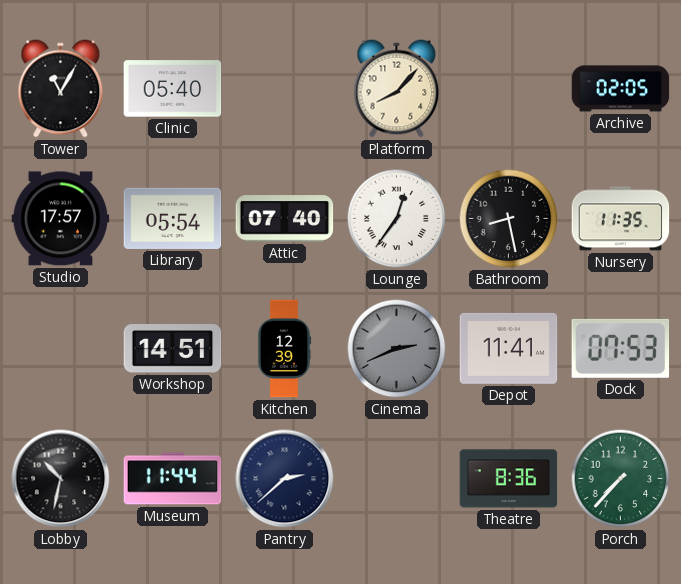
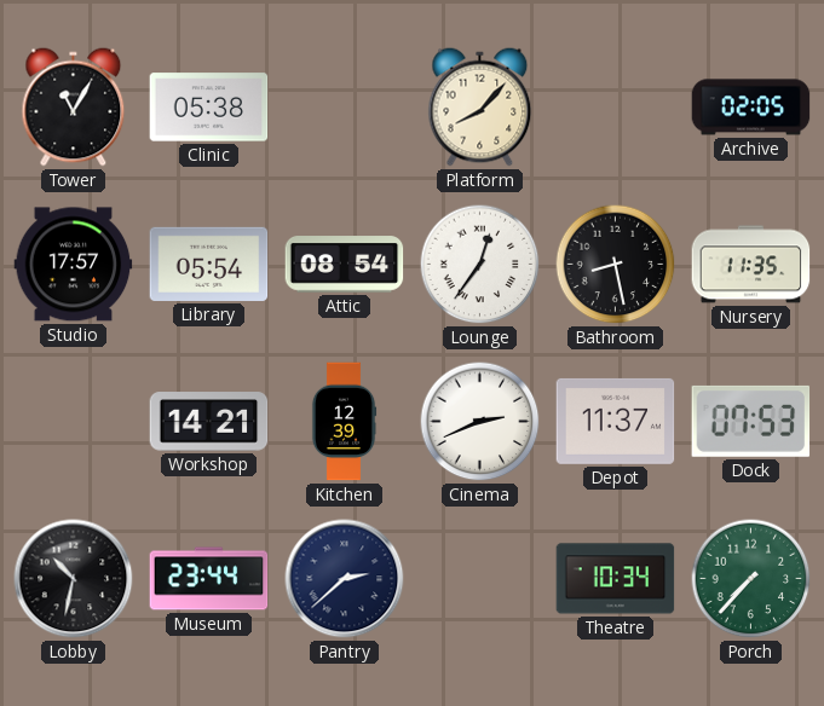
Clinic: 05:40 -> 05:38
Attic: 07:40 -> 08:54
Workshop: 14:51 -> 14:21
Cinema dial: grey -> white
Depot: 11:41 -> 11:37
Museum: 11:44 -> 23:44
Theatre: 8:36 -> 10:34
